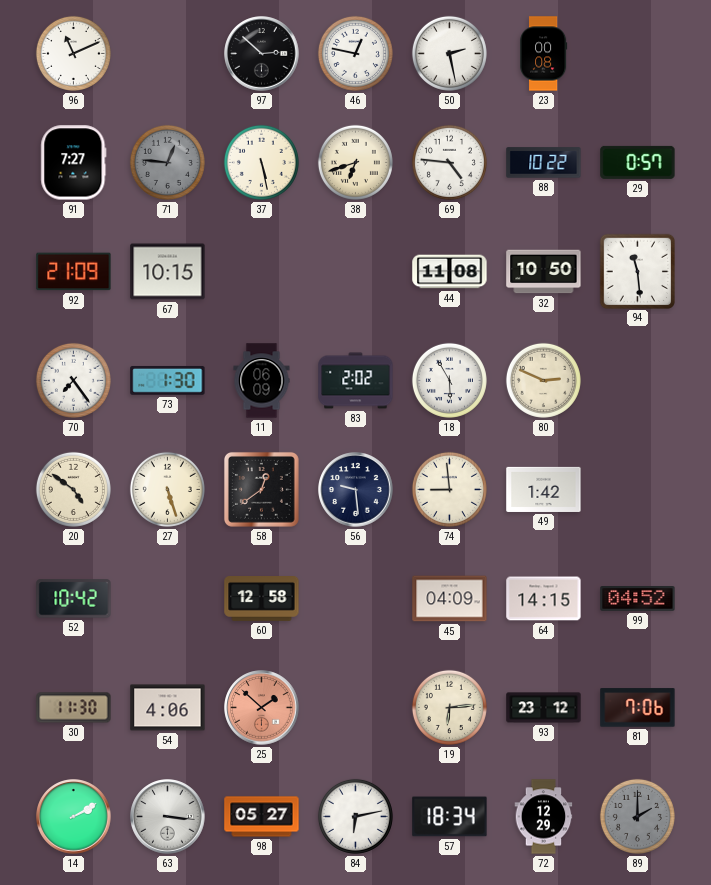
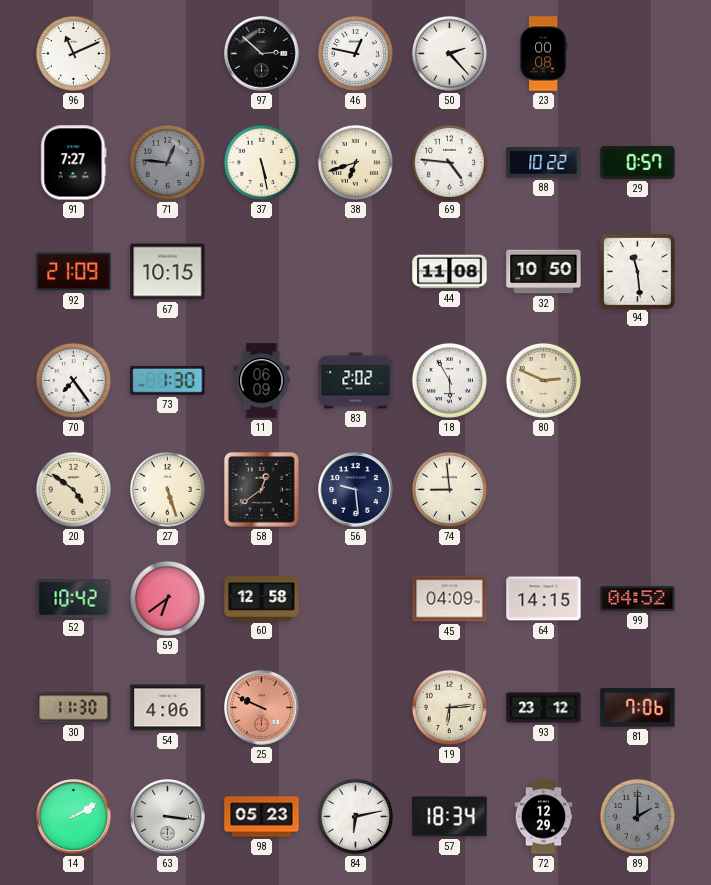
50: 2:28 -> 2:23
49: 1:42 -> none
59: none -> 6:39
25: 1:52 -> 9:49
98: 05:27 -> 05:23
